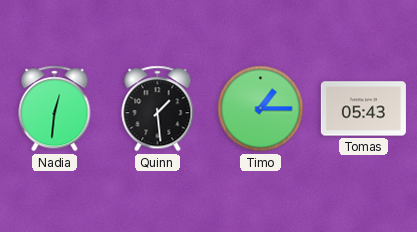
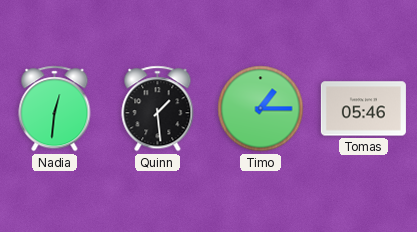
Tomas: 05:43 -> 05:46
